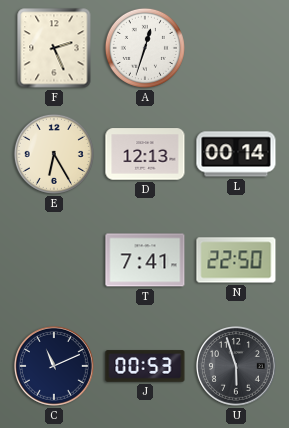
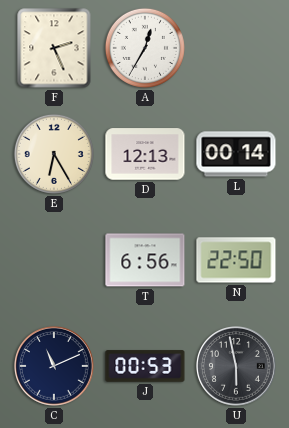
A: 12:33 -> 12:35
T: 7:41 -> 6:56
U: 5:57 -> 5:58
